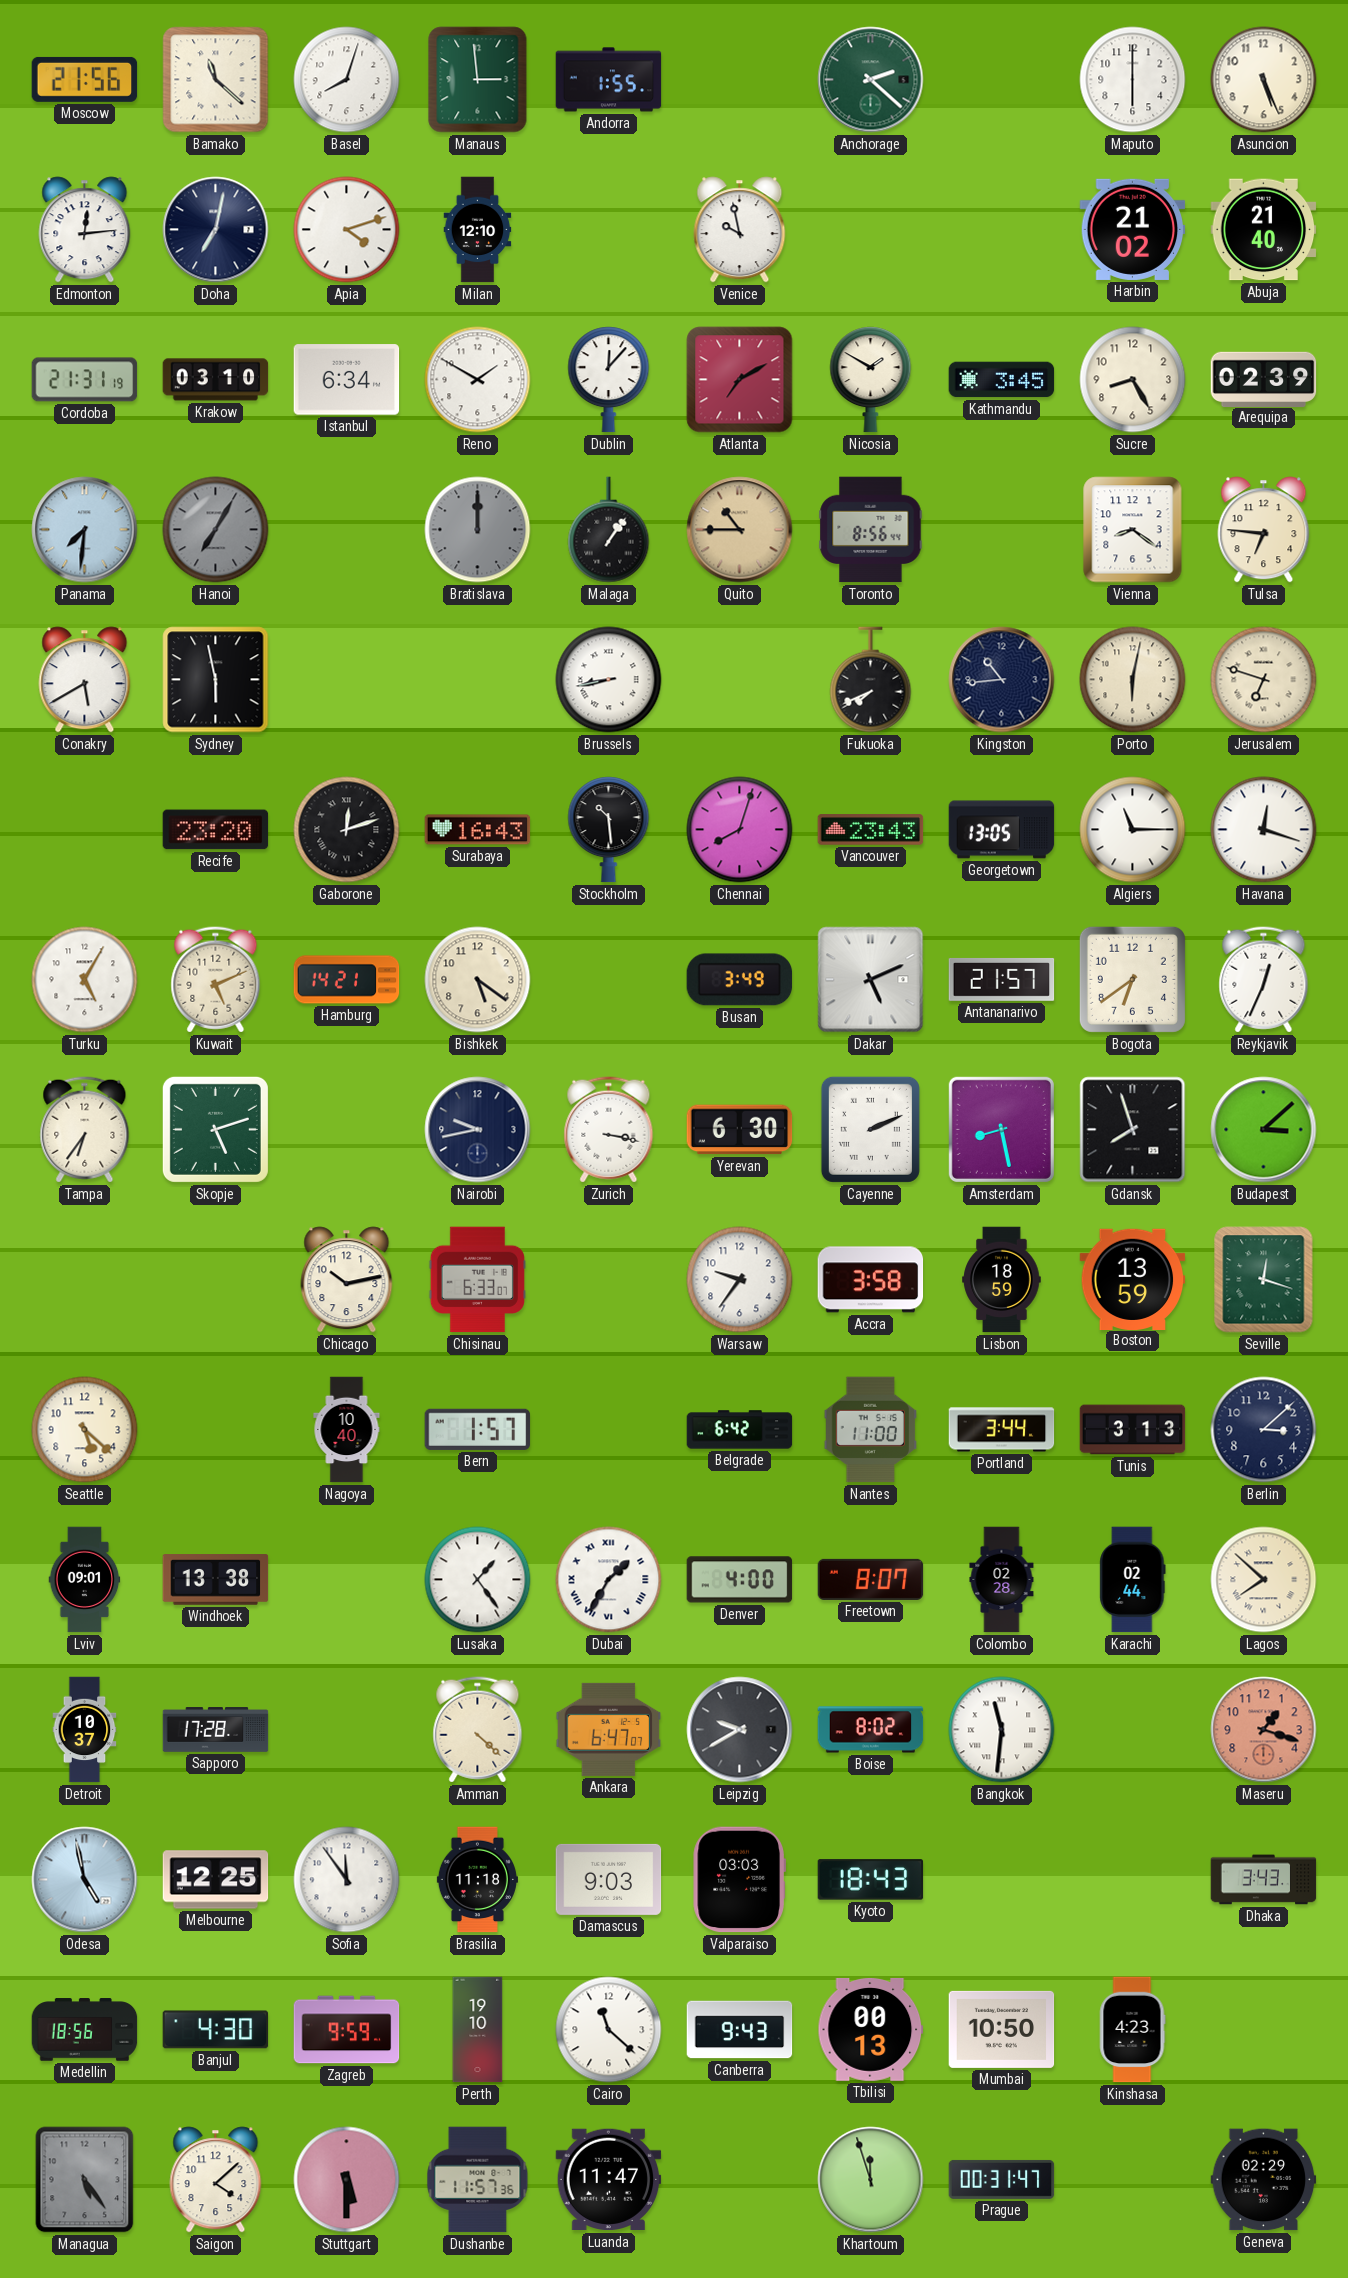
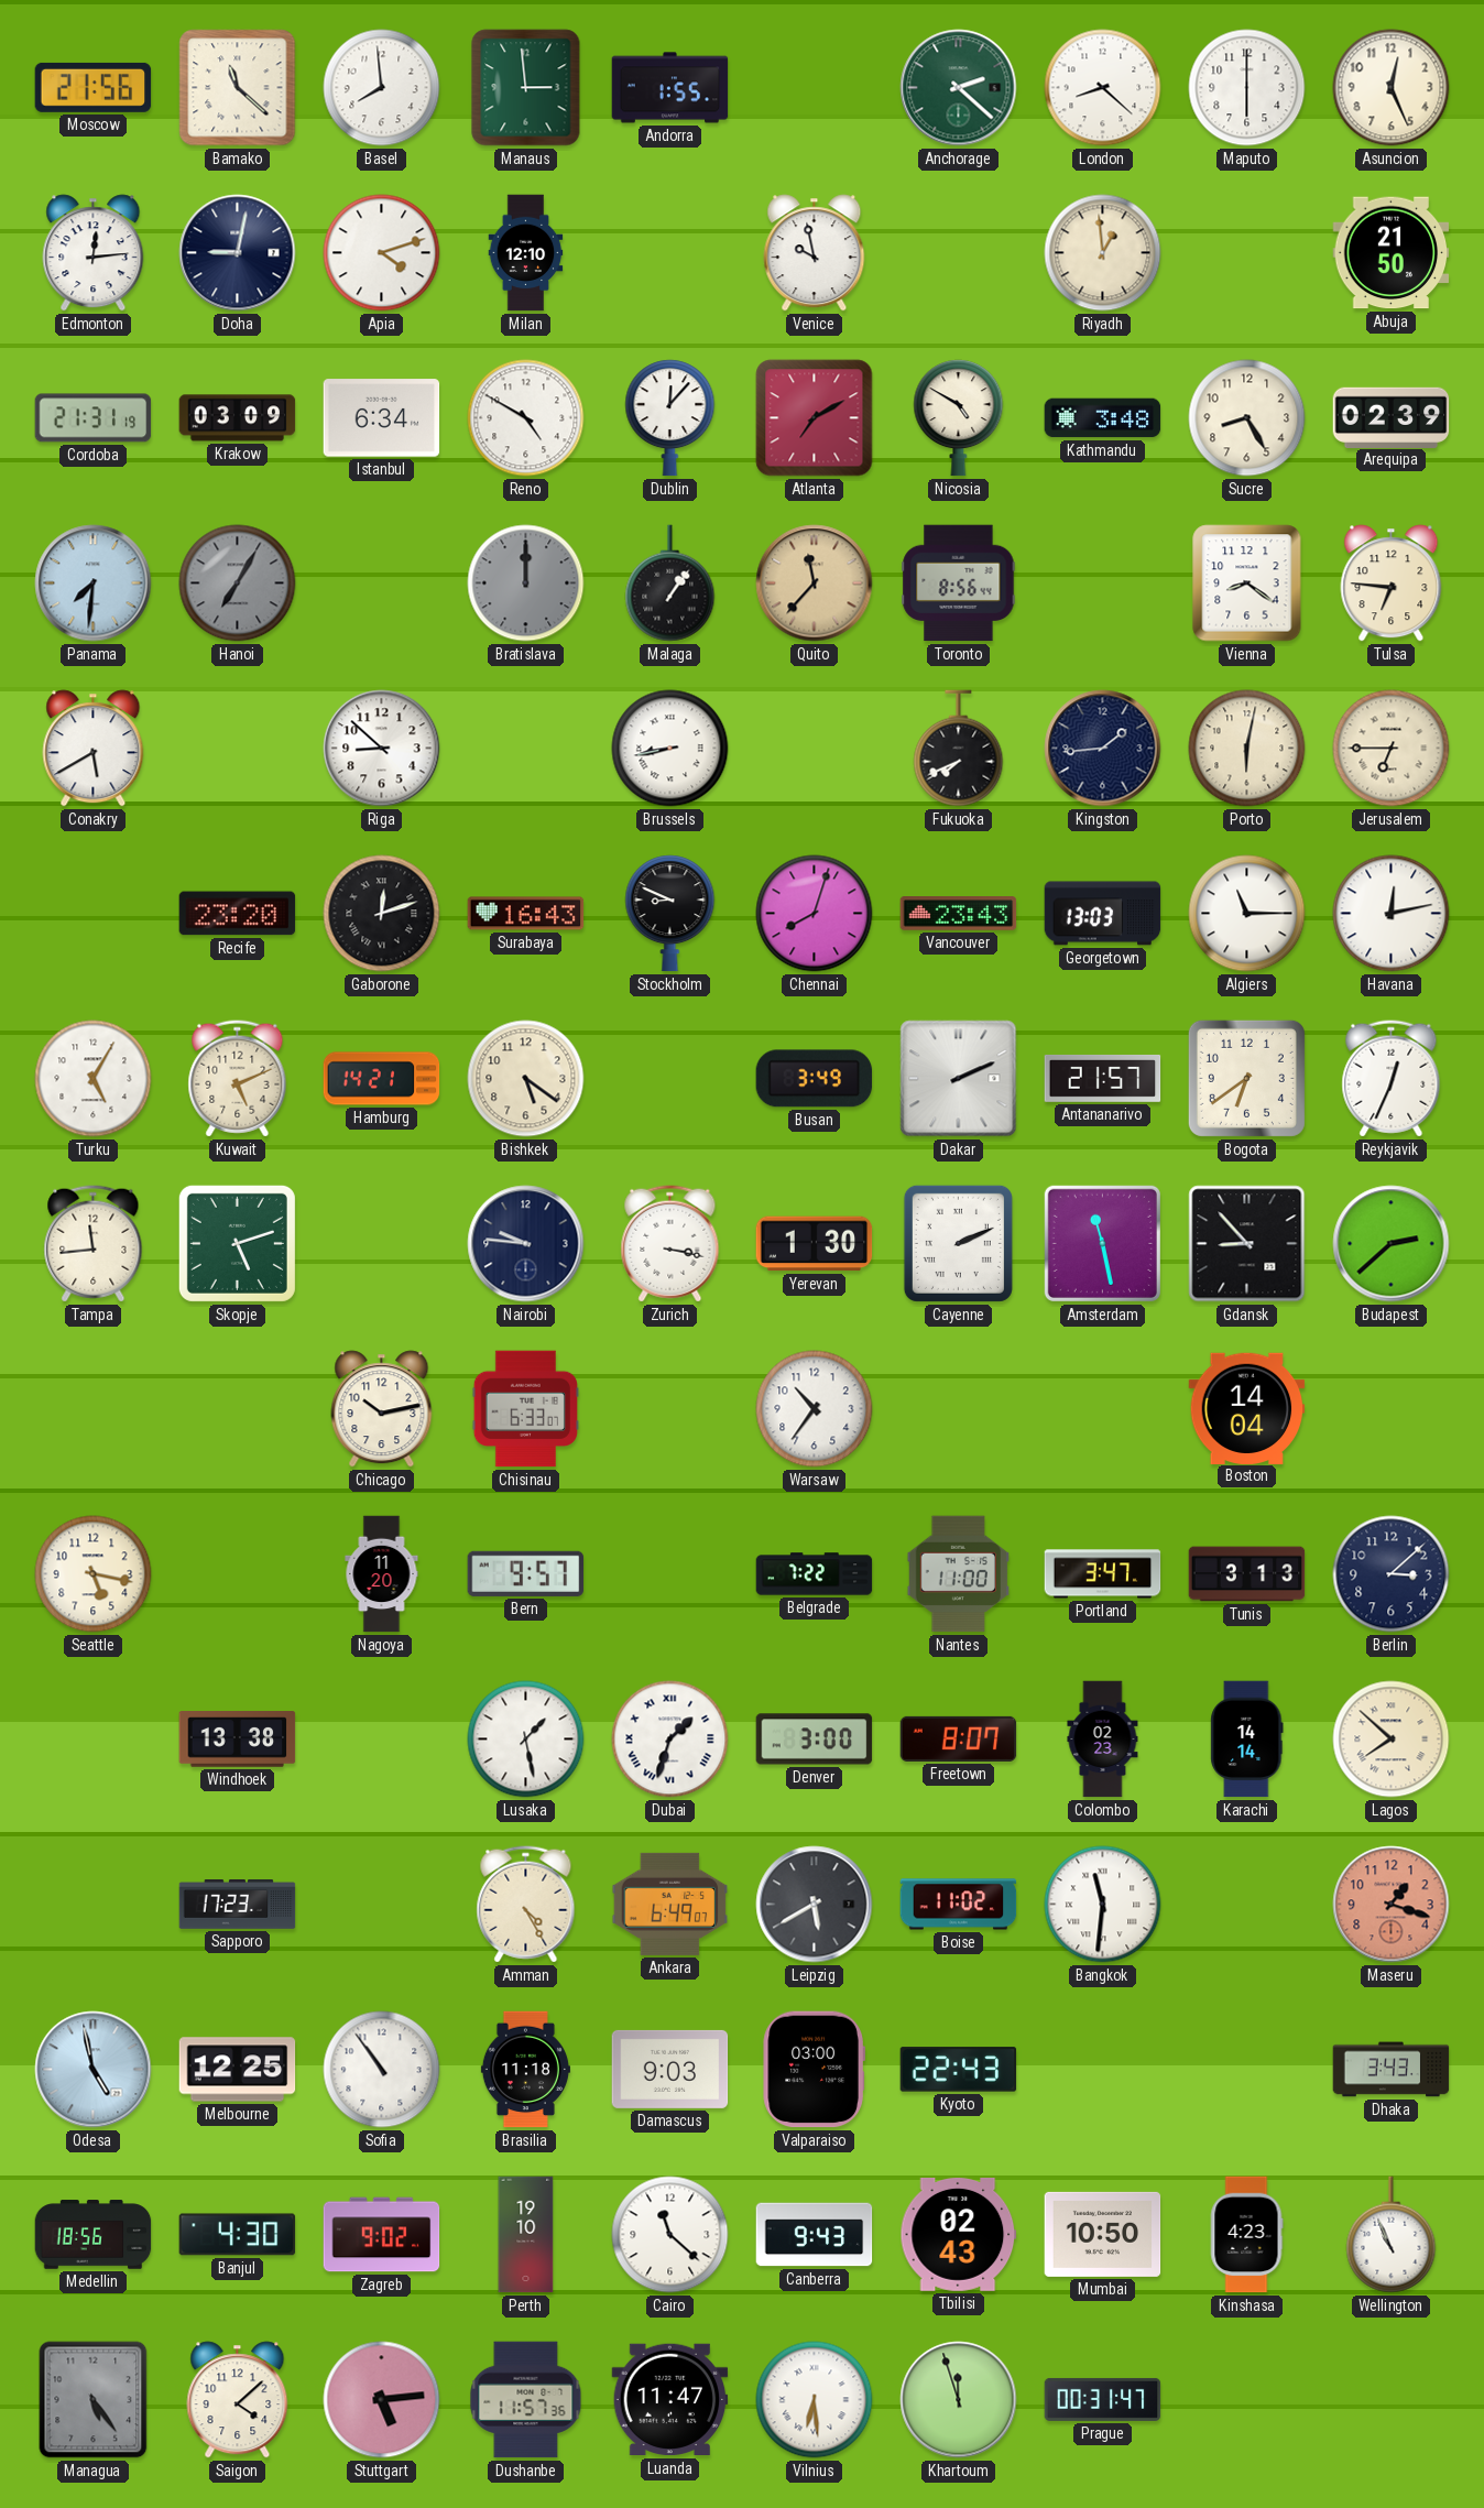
Basel: 8:03 -> 7:59
London: none -> 8:22
Asuncion: 5:26 -> 12:26
Doha: 7:02 -> 9:02
Riyadh: none -> 12:59
Harbin: 21:02 -> none
Abuja: 21:40 -> 21:50
Krakow: 03:10 -> 03:09
Reno: 1:50 -> 4:50
Nicosia: 1:50 -> 4:50
Kathmandu: 3:45 -> 3:48
Quito: 10:45 -> 11:37
Sydney: 5:58 -> none
Riga: none -> 8:52
Kingston: 10:44 -> 1:44
Jerusalem: 6:48 -> 6:45
Stockholm: 10:29 -> 8:49
Georgetown: 13:05 -> 13:03
Havana: 12:18 -> 12:13
Dakar: 5:11 -> 2:11
Tampa: 6:36 -> 11:44
Nairobi: 9:43 -> 9:46
Yerevan: 6:30 -> 1:30
Amsterdam: 8:28 -> 11:28
Gdansk: 7:57 -> 8:53
Budapest: 3:08 -> 2:38
Warsaw: 9:36 -> 10:36
Accra: 3:58 -> none
Lisbon: 18:59 -> none
Boston: 13:59 -> 14:04
Seville: 12:18 -> none
Seattle: 5:22 -> 5:17
Nagoya: 10:40 -> 11:20
Bern: 1:57 -> 9:57
Belgrade: 6:42 -> 7:22
Portland: 3:44 -> 3:47
Lviv: 09:01 -> none
Lusaka: 1:24 -> 1:28
Dubai: 1:35 -> 1:33
Denver: 4:00 -> 3:00
Colombo: 02:28 -> 02:23
Karachi: 02:44 -> 14:14
Detroit: 10:37 -> none
Sapporo: 17:28 -> 17:23
Amman: 4:22 -> 4:25
Ankara: 6:47 -> 6:49
Leipzig: 9:40 -> 5:40
Boise: 8:02 -> 11:02
Sofia: 11:54 -> 10:54
Valparaiso: 03:03 -> 03:00
Kyoto: 18:43 -> 22:43
Zagreb: 9:59 -> 9:02
Tbilisi: 00:13 -> 02:43
Wellington: none -> 10:56
Stuttgart: 5:30 -> 5:14
Vilnius: none -> 6:29
Geneva: 02:29 -> none
